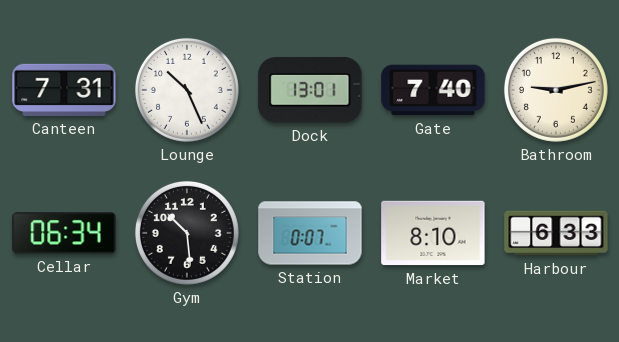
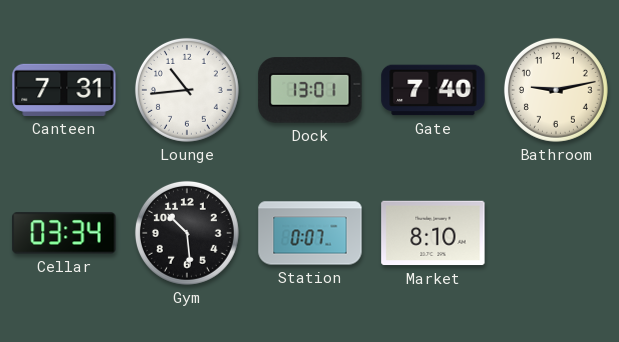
Lounge: 10:26 -> 10:44
Cellar: 06:34 -> 03:34
Harbour: 6:33 -> none
